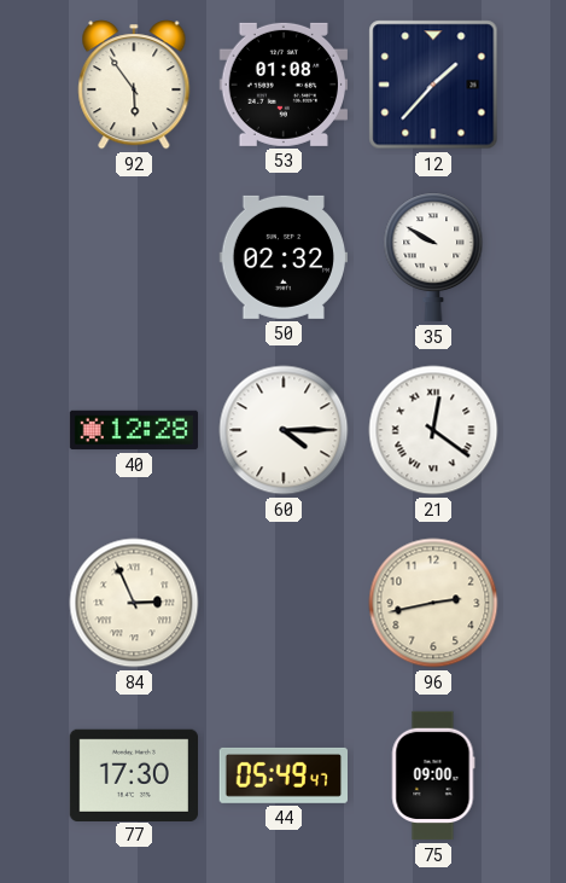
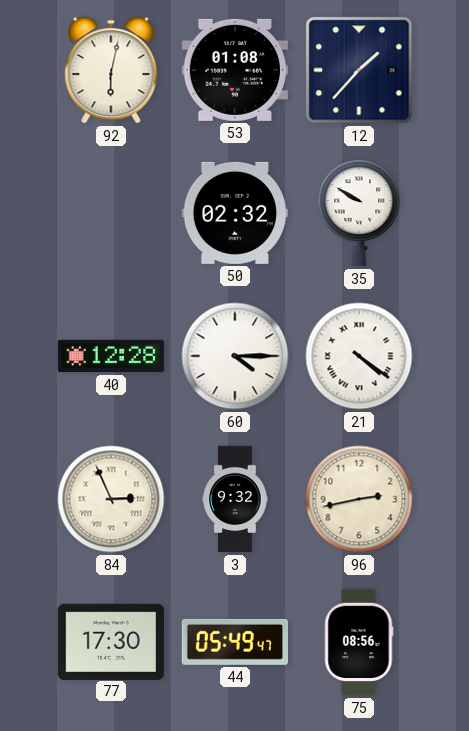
92: 5:54 -> 6:02
21: 12:21 -> 4:21
3: none -> 9:32
75: 09:00 -> 08:56
